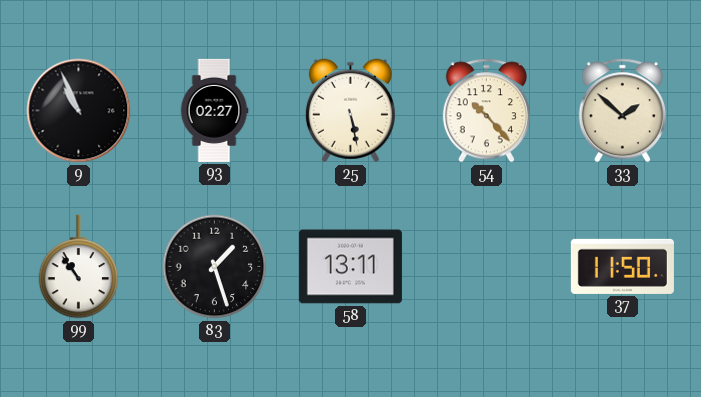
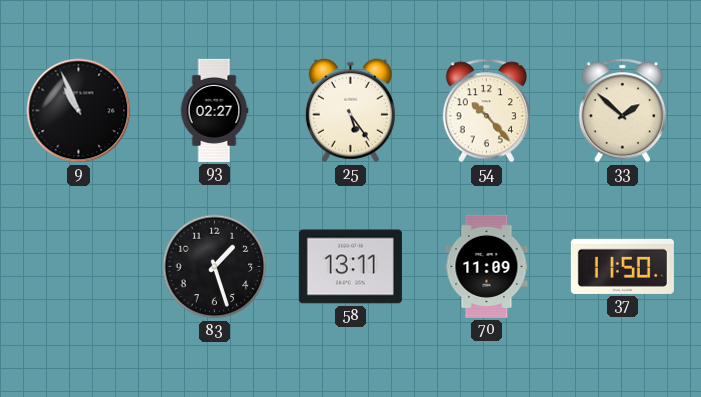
25: 5:28 -> 5:24
99: 10:54 -> none
70: none -> 11:09
